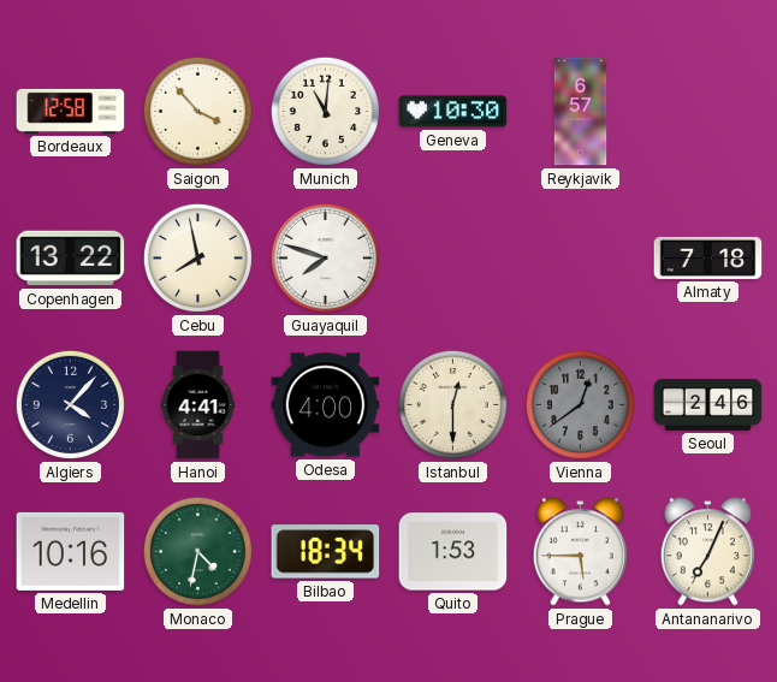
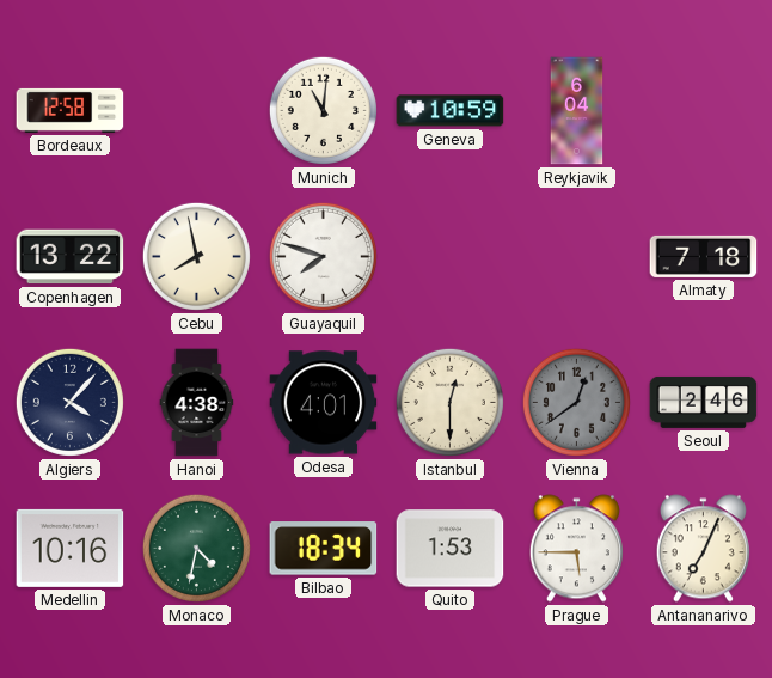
Saigon: 3:53 -> none
Geneva: 10:30 -> 10:59
Reykjavik: 6:57 -> 6:04
Hanoi: 4:41 -> 4:38
Odesa: 4:00 -> 4:01
